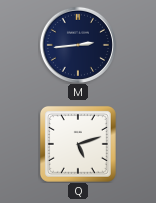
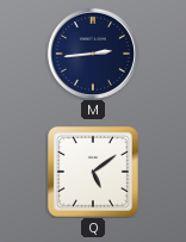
Q: 5:12 -> 5:09
